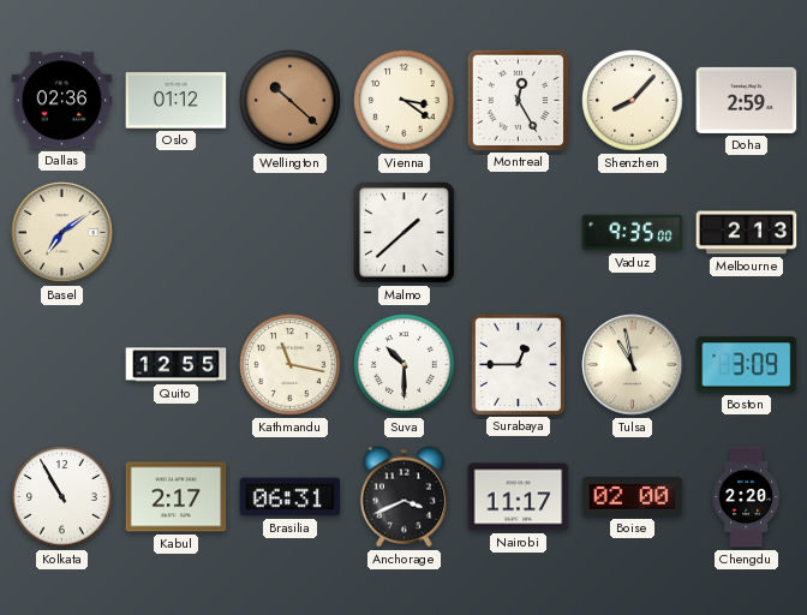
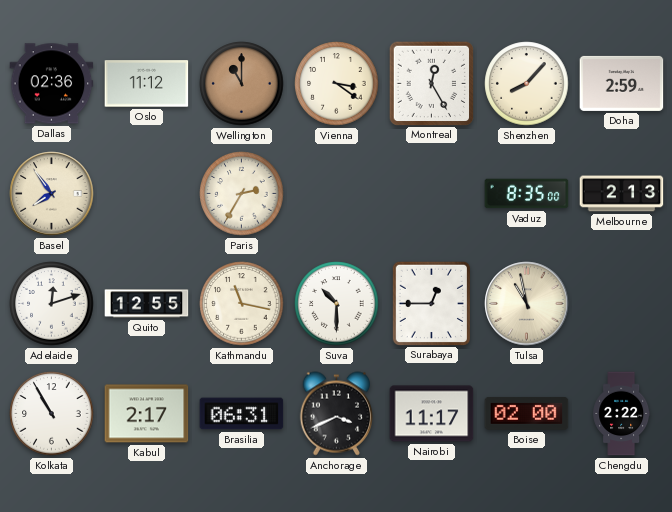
Oslo: 01:12 -> 11:12
Wellington: 10:22 -> 11:00
Basel: 7:09 -> 7:54
Paris: none -> 2:35
Malmo: 1:38 -> none
Vaduz: 9:35 -> 8:35
Adelaide: none -> 12:12
Boston: 3:09 -> none
Chengdu: 2:20 -> 2:22
